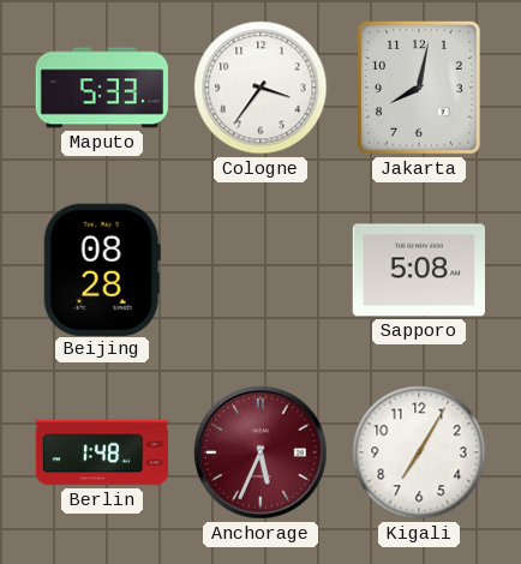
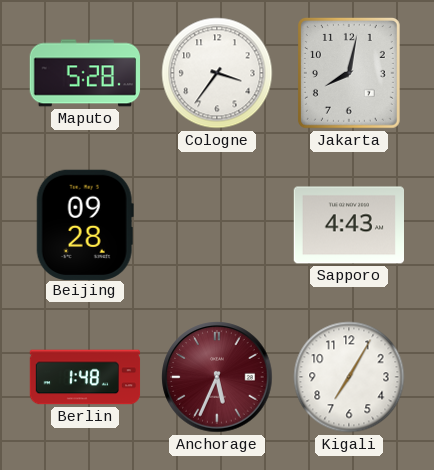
Maputo: 5:33 -> 5:28
Beijing: 08:28 -> 09:28
Sapporo: 5:08 -> 4:43
